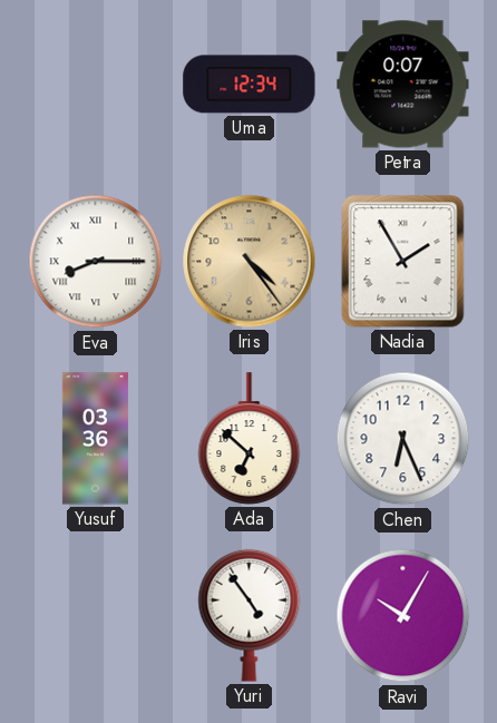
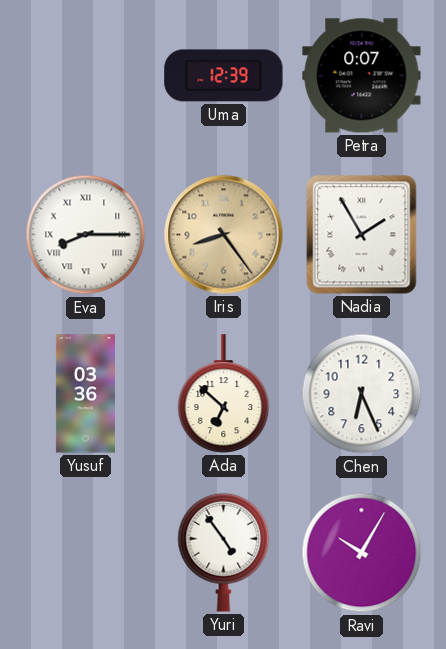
Uma: 12:34 -> 12:39
Iris: 4:24 -> 8:24
